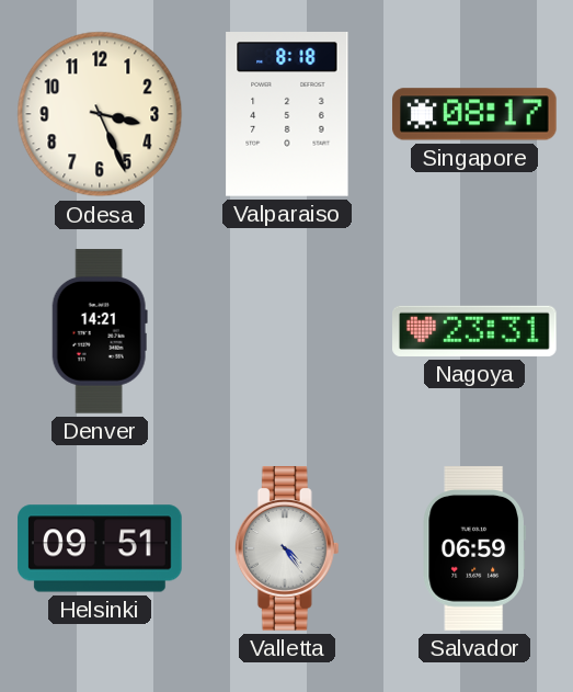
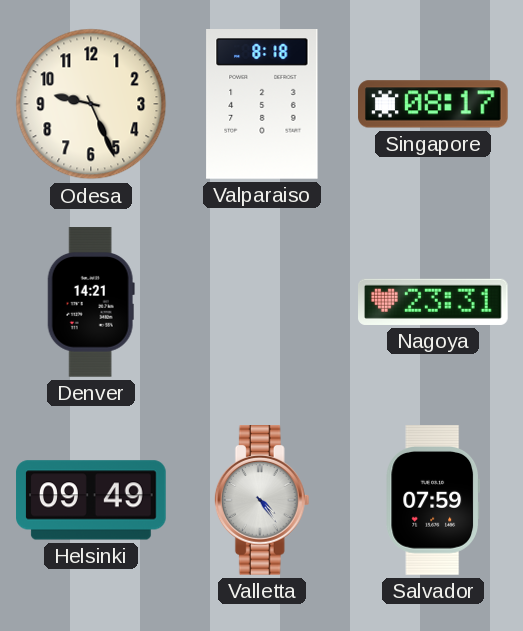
Odesa: 3:26 -> 9:26
Helsinki: 09:51 -> 09:49
Salvador: 06:59 -> 07:59
